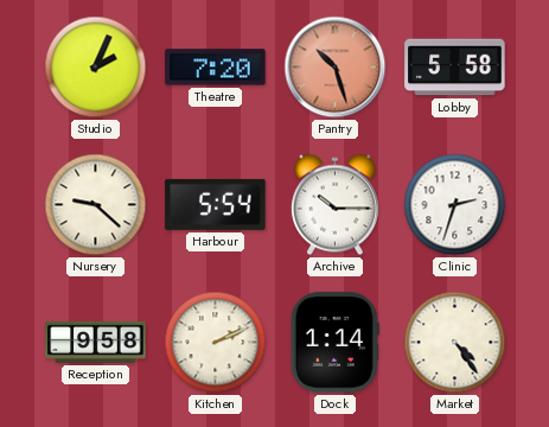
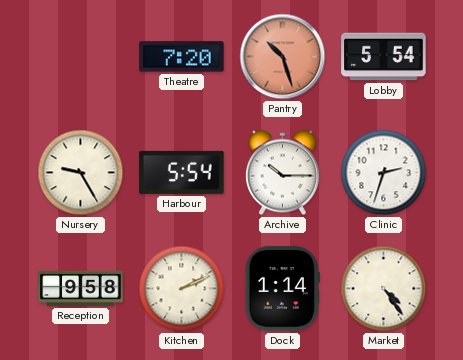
Studio: 2:04 -> none
Lobby: 5:58 -> 5:54
Nursery: 9:22 -> 9:25
